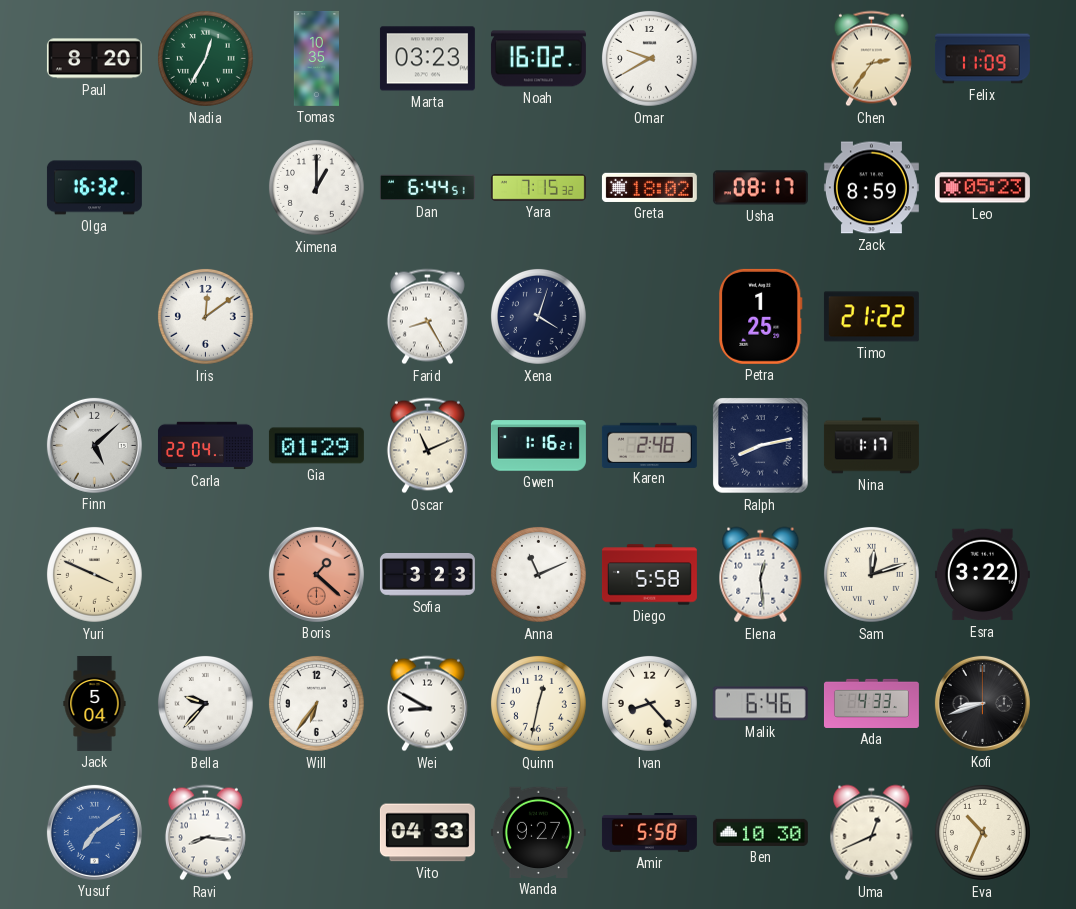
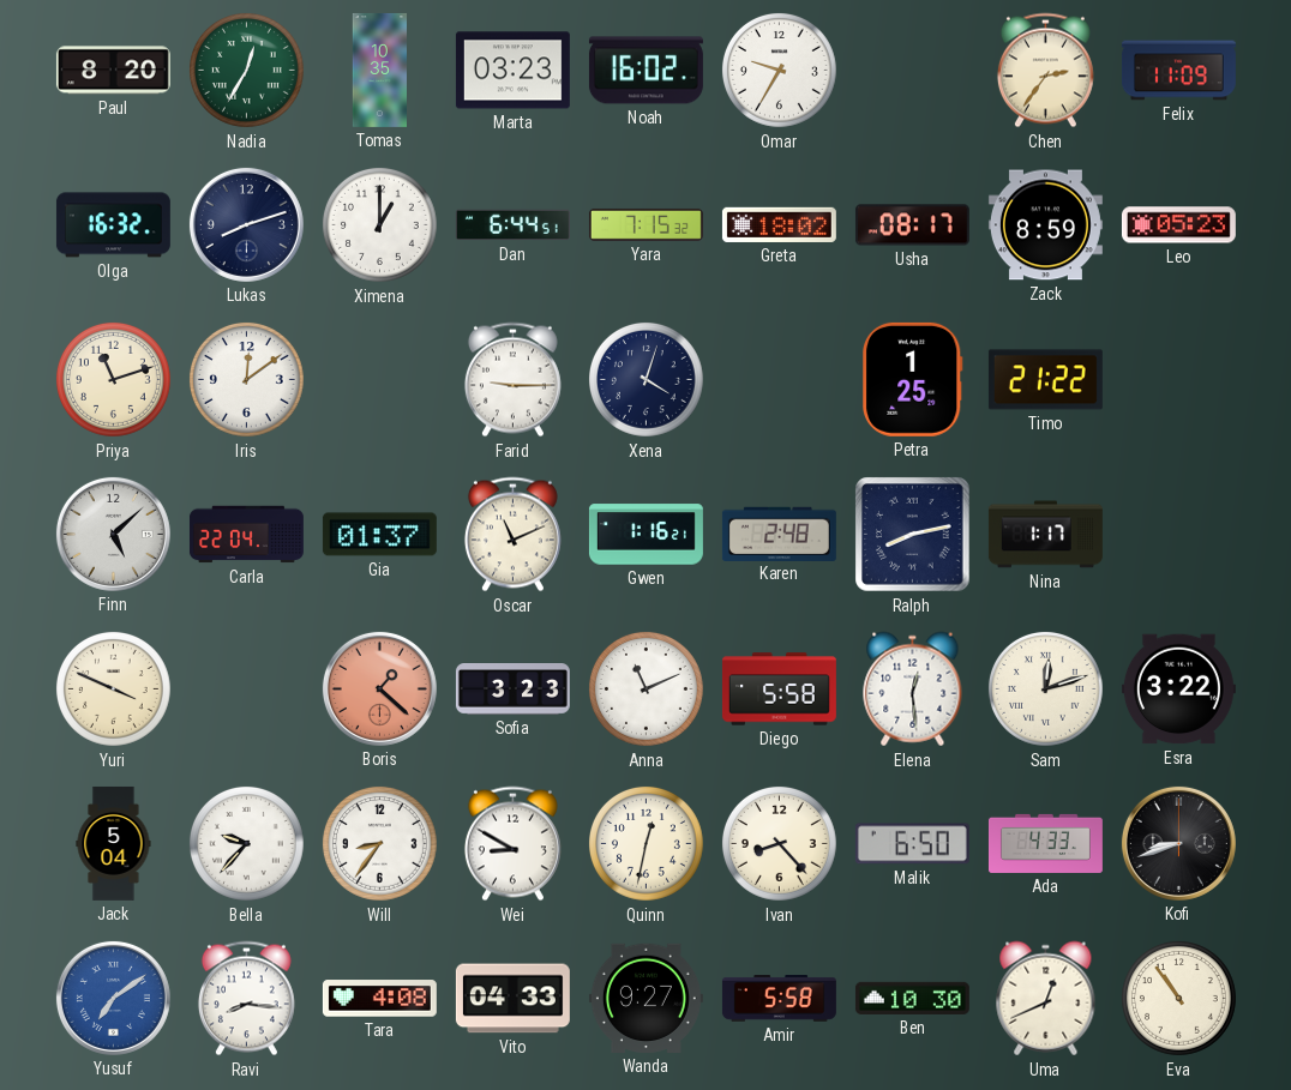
Omar: 9:40 -> 9:35
Lukas: none -> 8:12
Priya: none -> 11:12
Farid: 8:25 -> 9:15
Gia: 01:29 -> 01:37
Will: 6:36 -> 8:36
Malik: 6:46 -> 6:50
Tara: none -> 4:08
Eva: 10:34 -> 10:54
